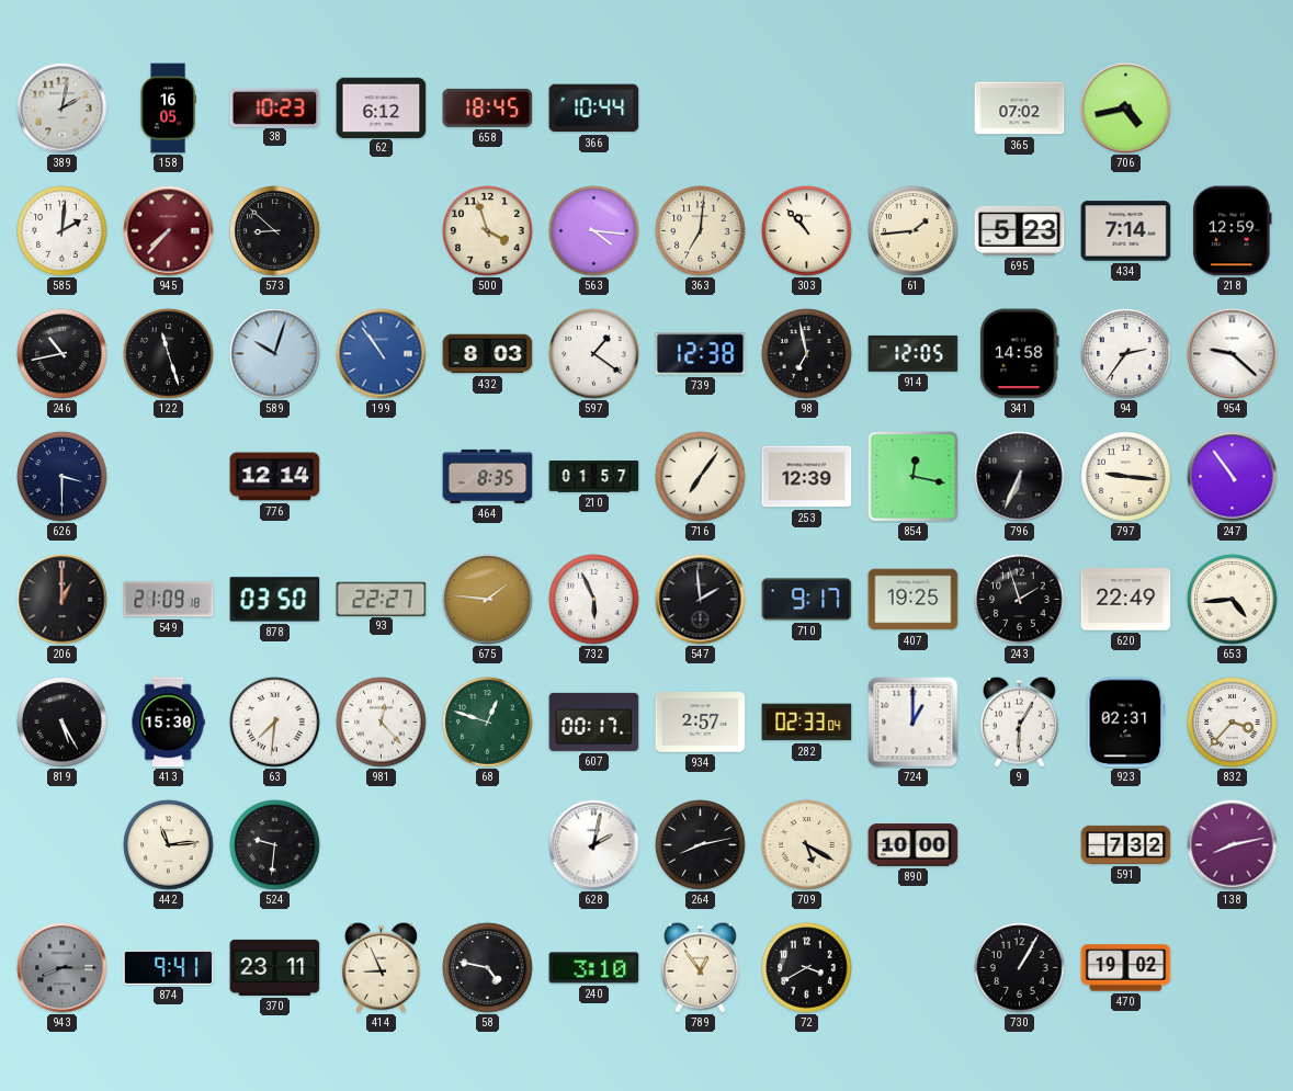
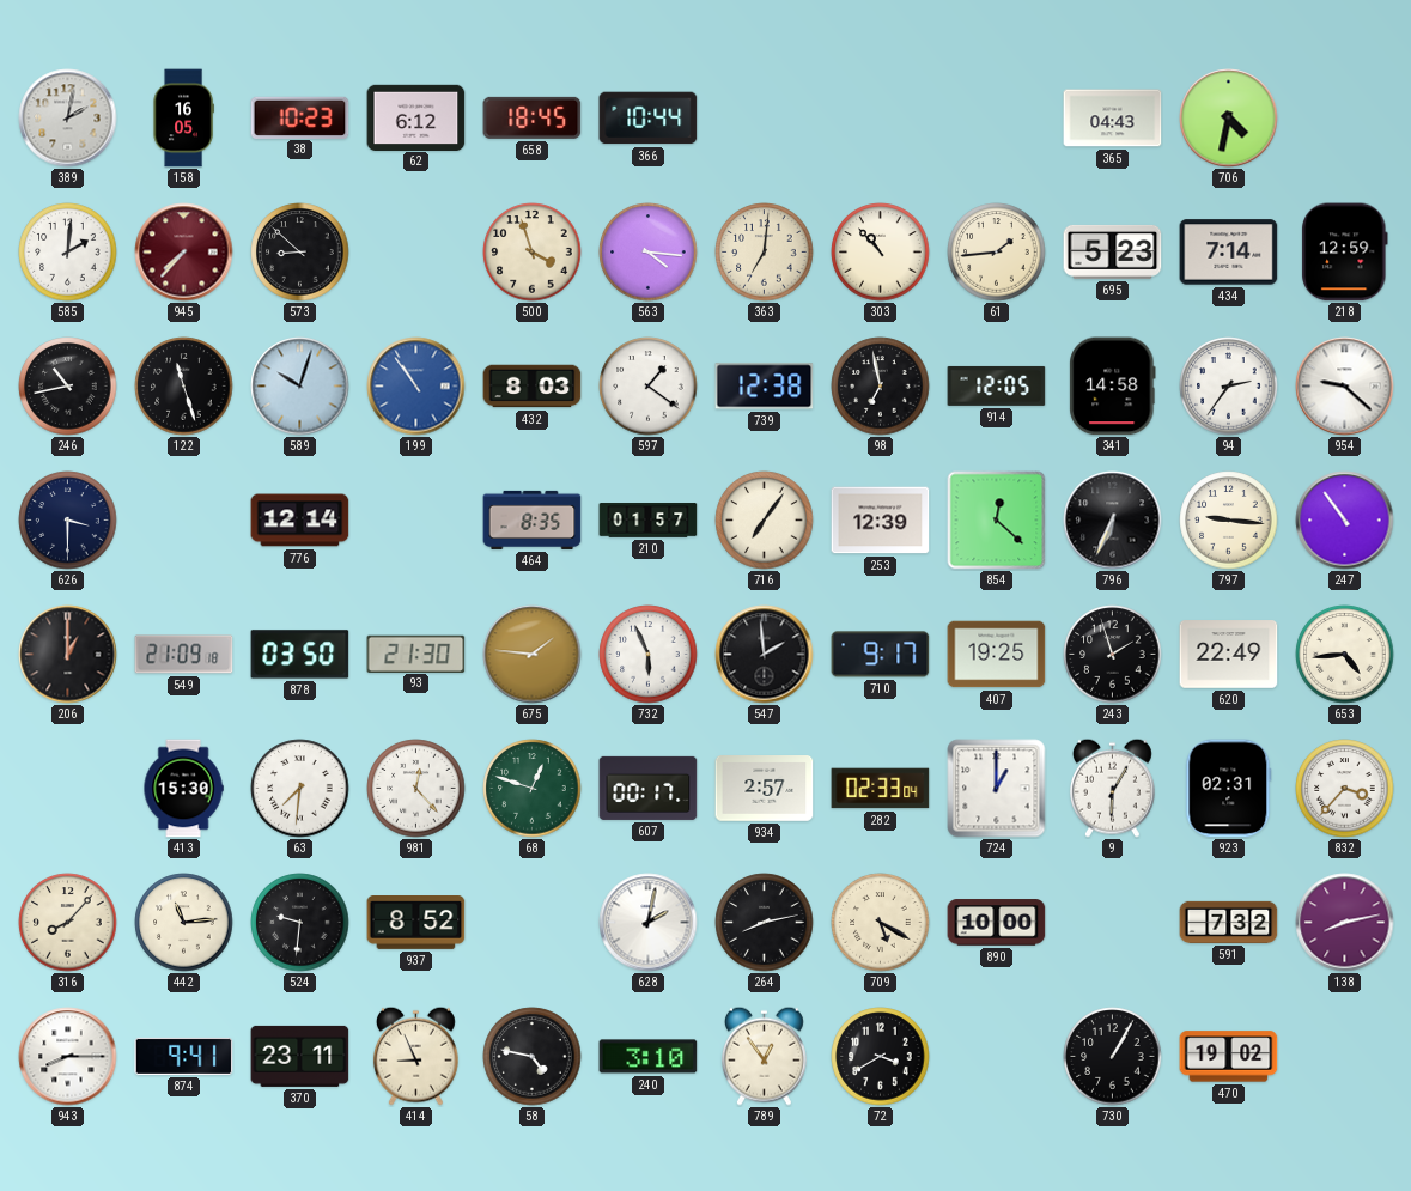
365: 07:02 -> 04:43
706: 4:43 -> 4:32
854: 12:17 -> 12:22
93: 22:27 -> 21:30
819: 5:25 -> none
316: none -> 8:07
937: none -> 8:52
943 dial: grey -> white
